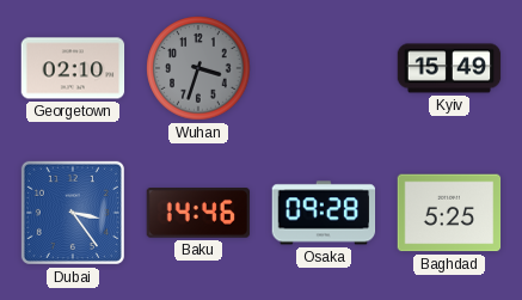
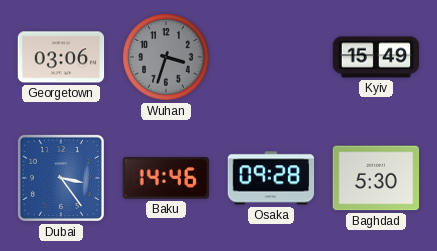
Georgetown: 02:10 -> 03:06
Baghdad: 5:25 -> 5:30
